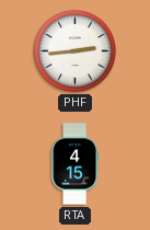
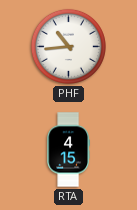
PHF: 2:44 -> 10:44
